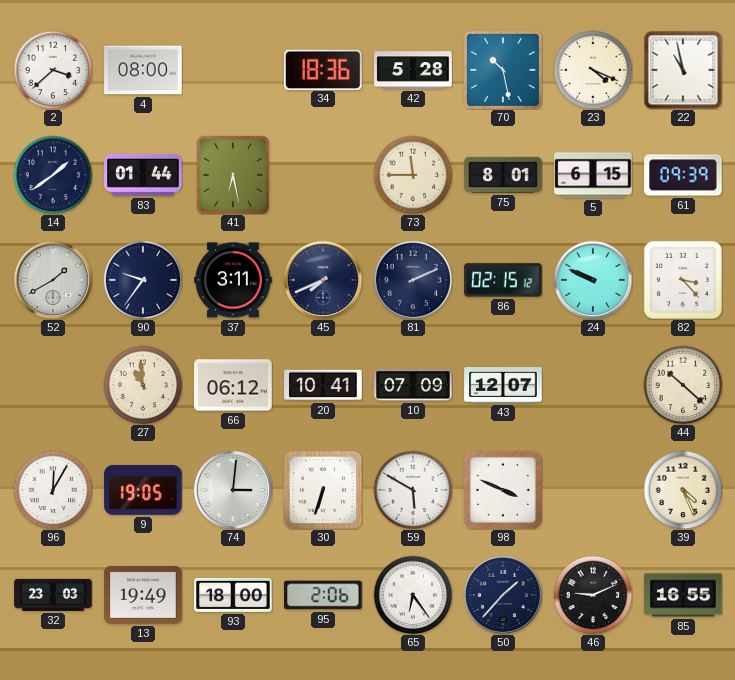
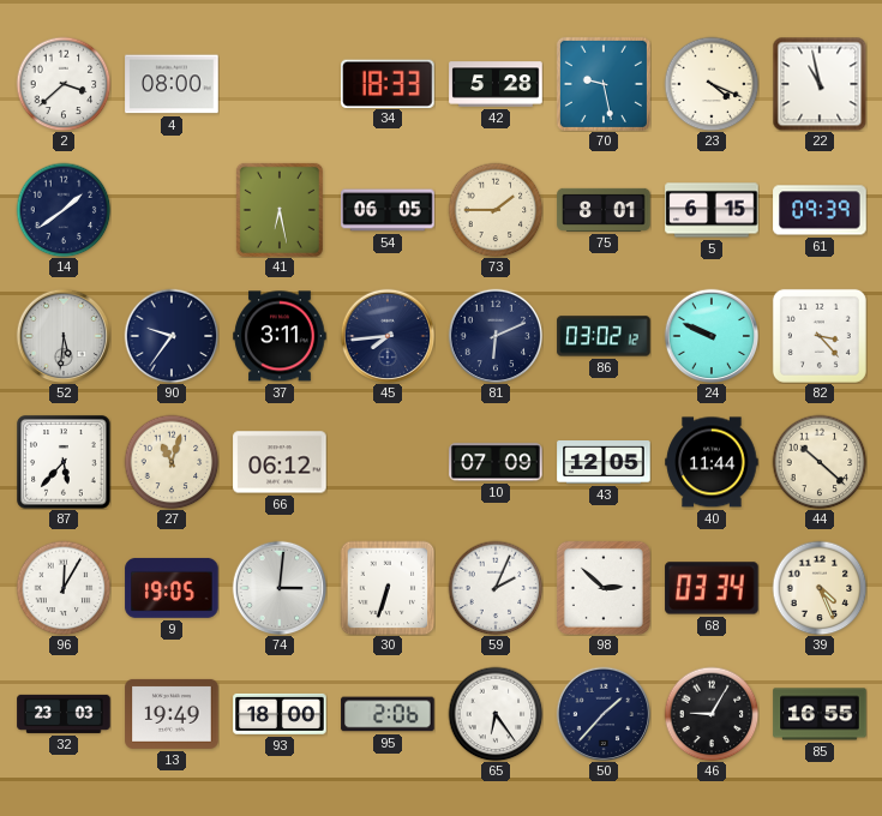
34: 18:36 -> 18:33
70: 10:28 -> 9:28
83: 01:44 -> none
54: none -> 06:05
73: 11:45 -> 1:45
52: 1:40 -> 5:31
45: 7:41 -> 7:44
81: 2:11 -> 6:11
86: 02:15 -> 03:02
87: none -> 5:37
27: 10:59 -> 11:03
20: 10:41 -> none
43: 12:07 -> 12:05
40: none -> 11:44
59: 5:50 -> 2:04
98: 3:49 -> 2:52
68: none -> 03:34
46: 9:11 -> 9:05
